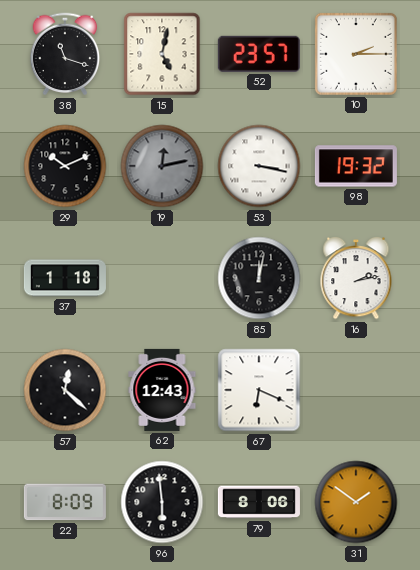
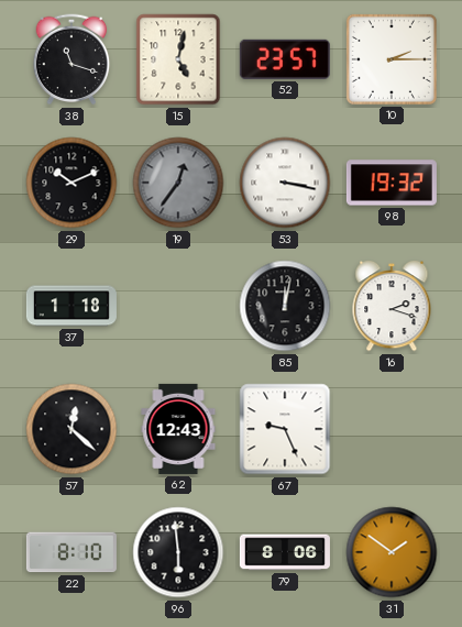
19: 12:13 -> 12:36
16: 2:13 -> 2:18
67: 6:19 -> 9:26
22: 8:09 -> 8:10
